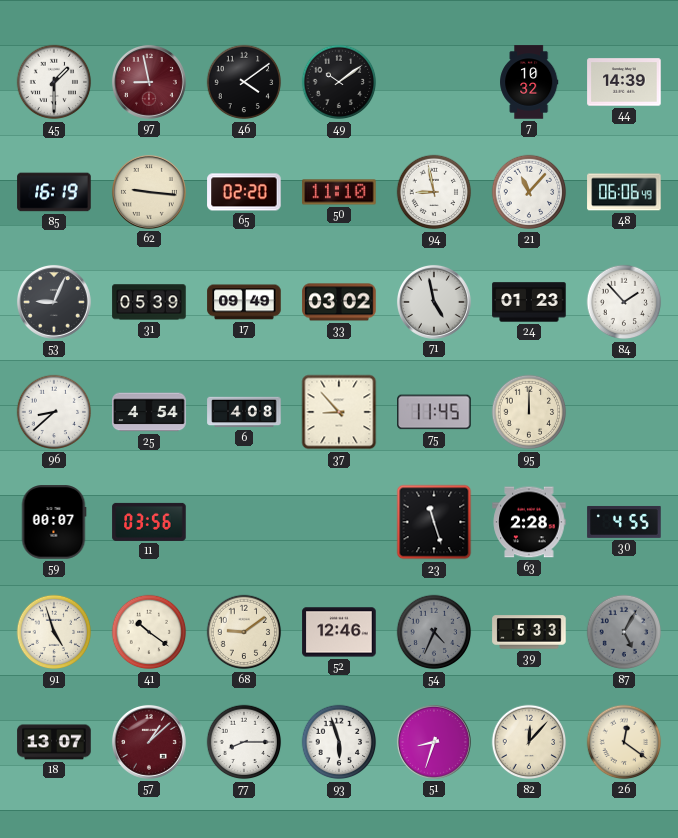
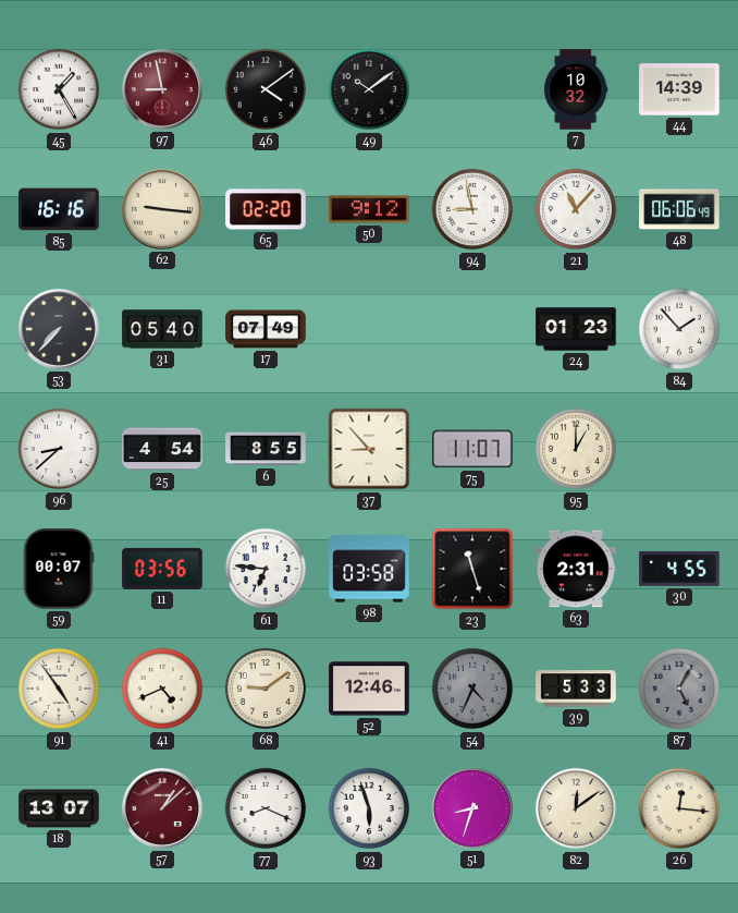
45: 1:30 -> 1:25
85: 16:19 -> 16:16
50: 11:10 -> 9:12
53: 9:04 -> 7:37
31: 05:39 -> 05:40
17: 09:49 -> 07:49
33: 03:02 -> none
71: 4:58 -> none
6: 4:08 -> 8:55
75: 11:45 -> 11:07
95: 12:00 -> 1:00
61: none -> 6:46
98: none -> 03:58
63: 2:28 -> 2:31
91: 4:57 -> 4:54
41: 10:21 -> 4:41
77: 8:15 -> 8:19
82: 12:07 -> 12:09
26: 12:21 -> 12:16
